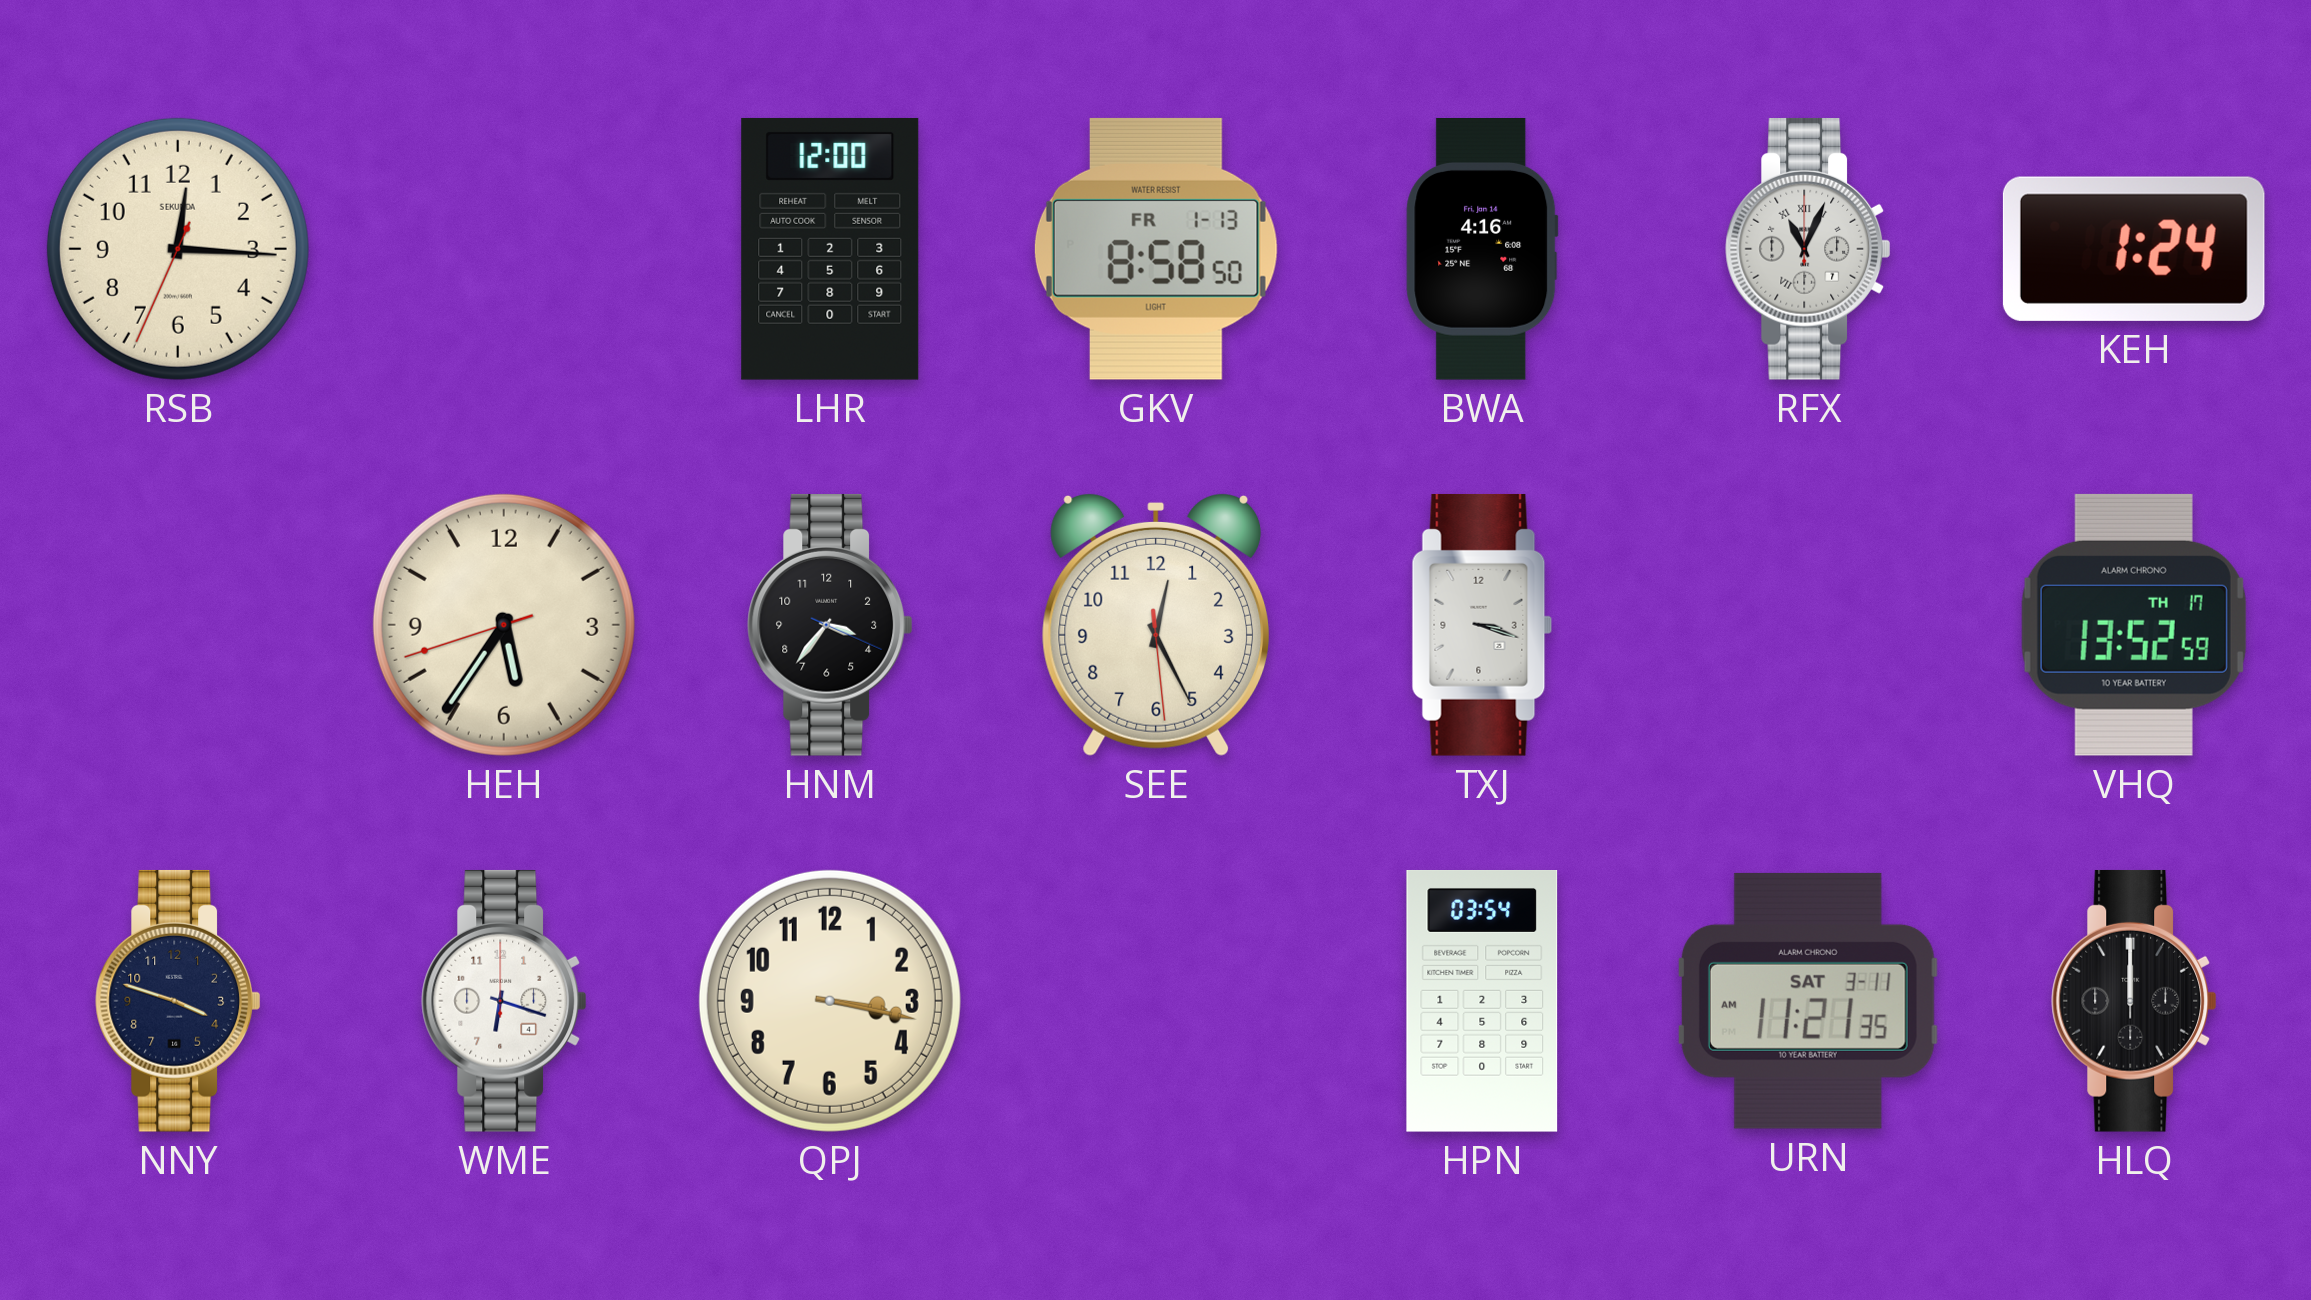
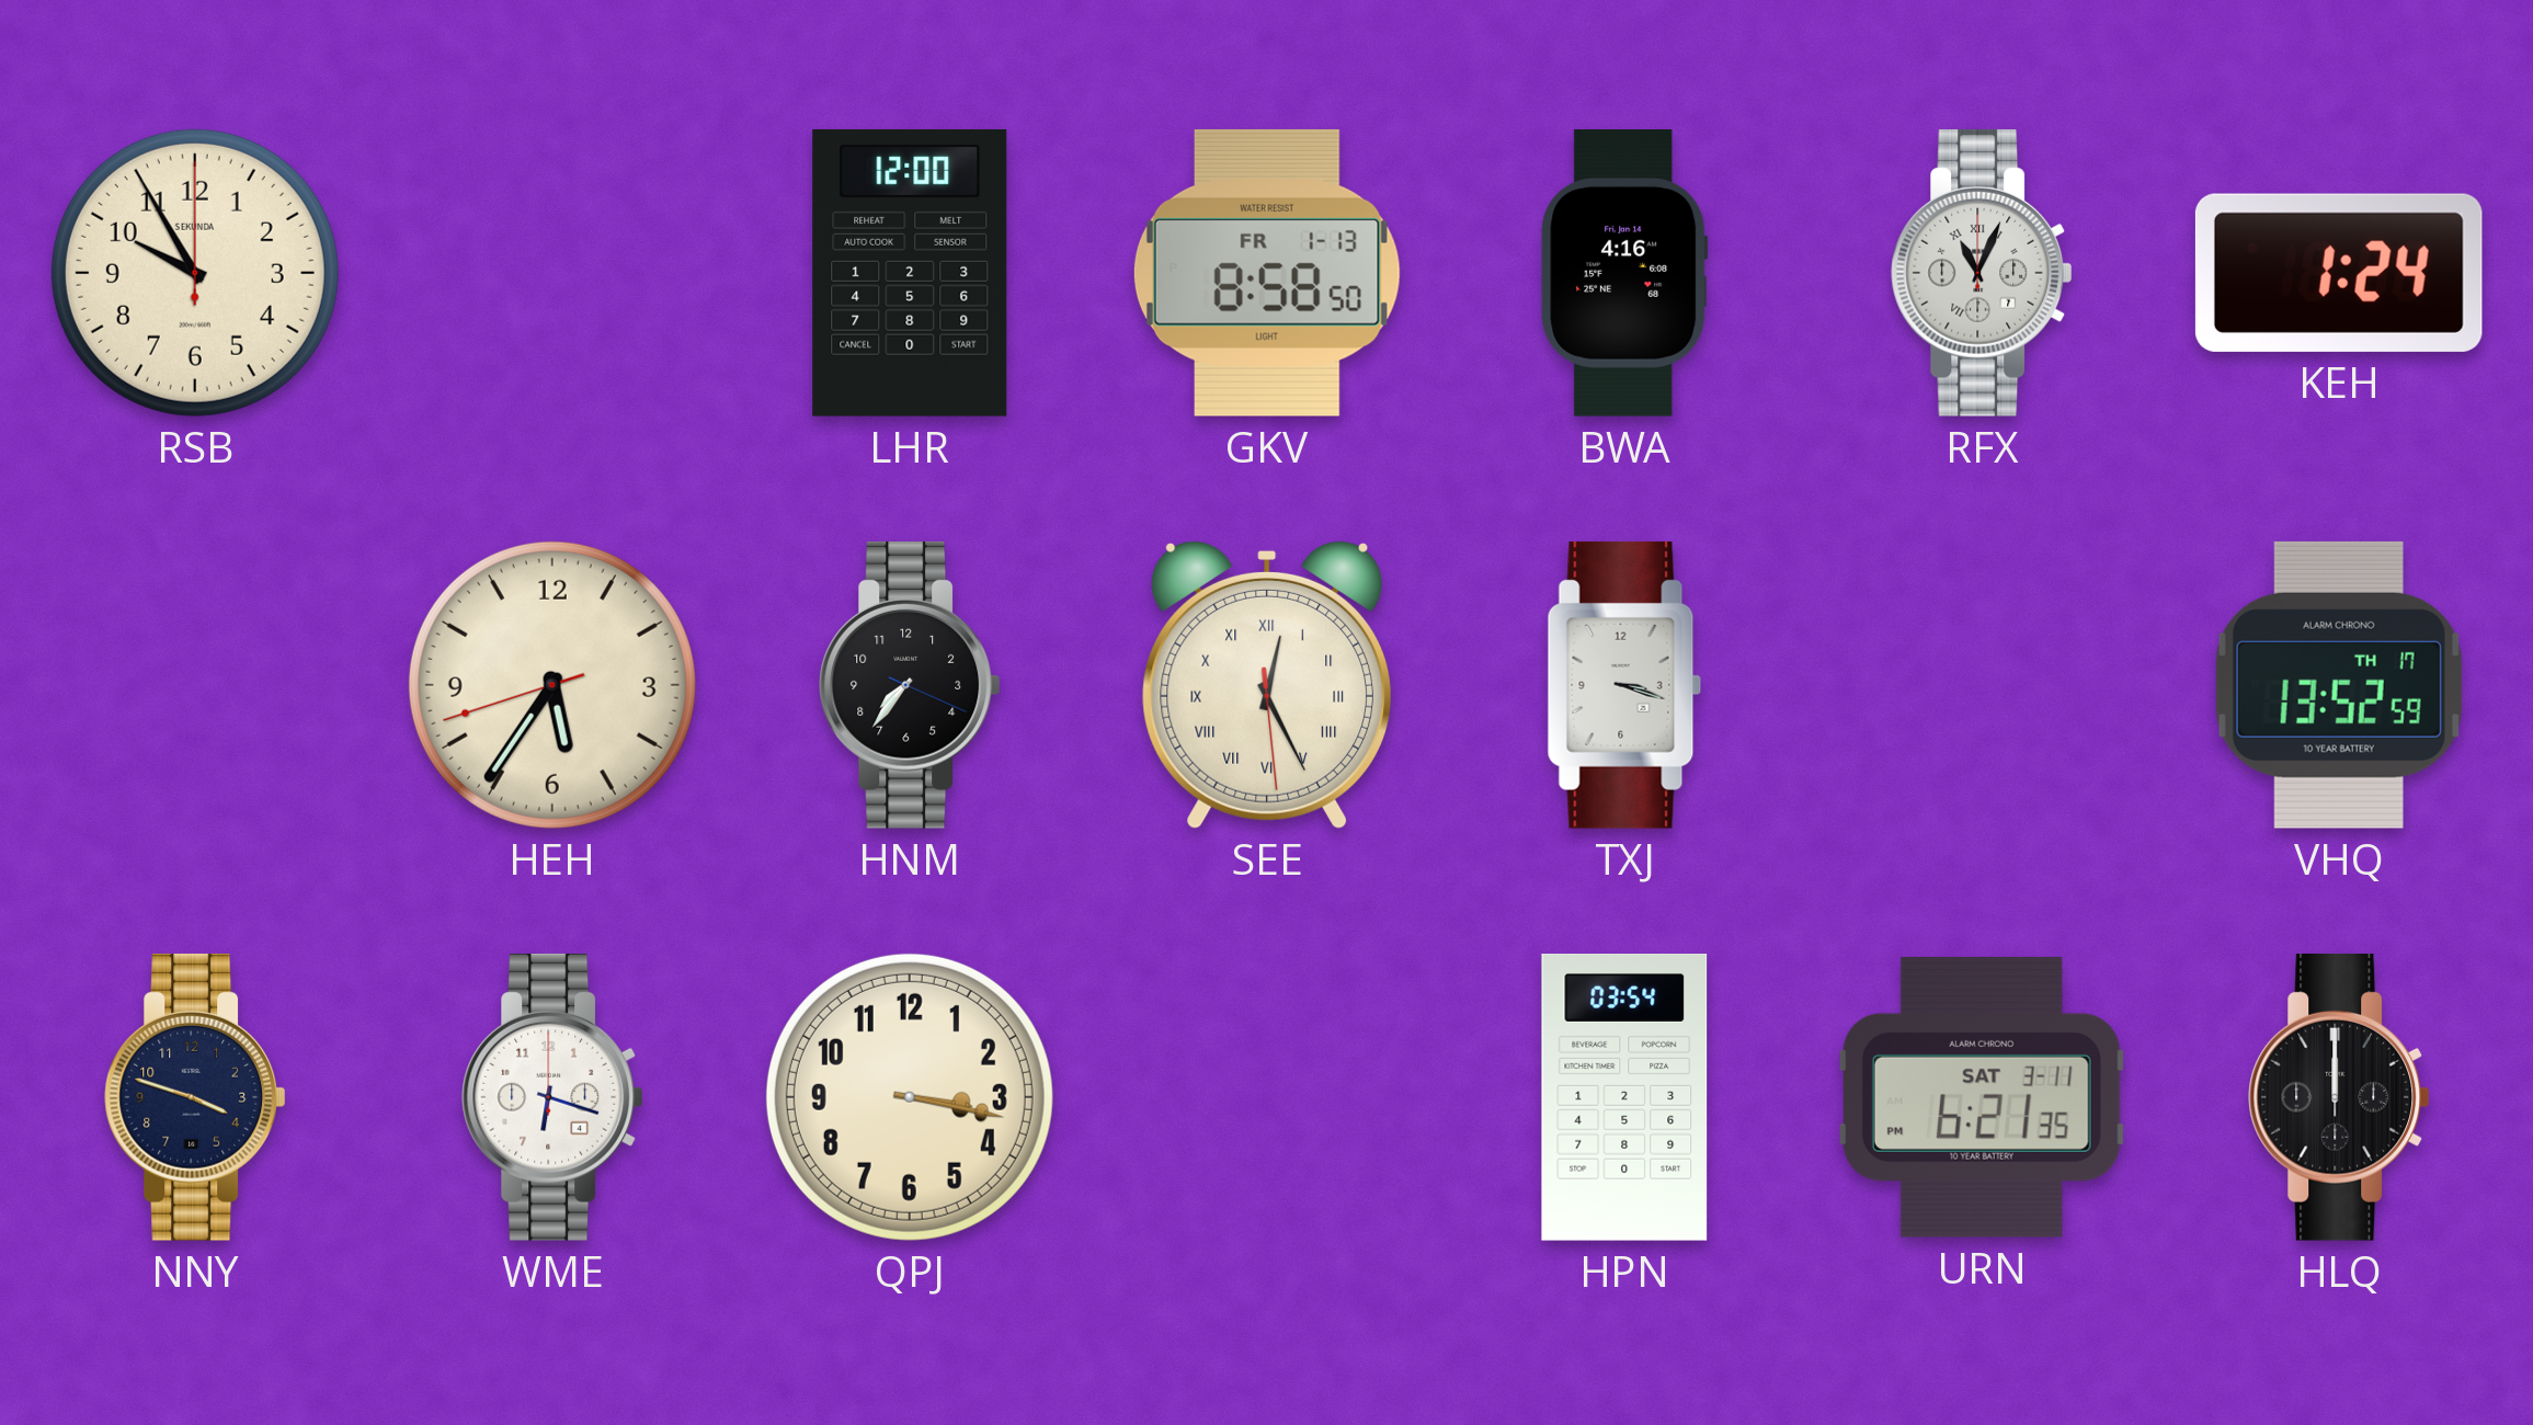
RSB: 12:15 -> 9:55
HNM: 3:36 -> 7:36
SEE numerals: Arabic -> Roman
URN: 11:21 -> 6:21
